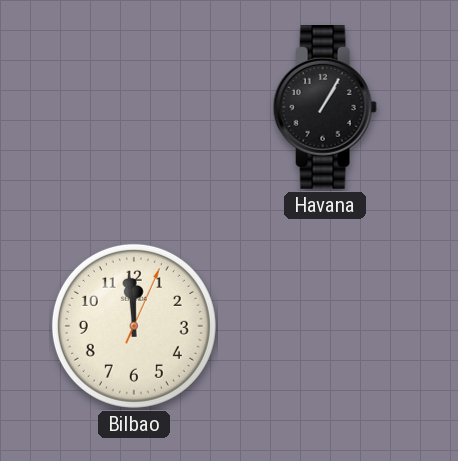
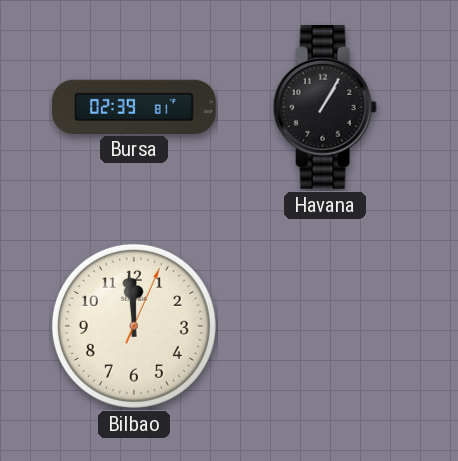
Bursa: none -> 02:39
